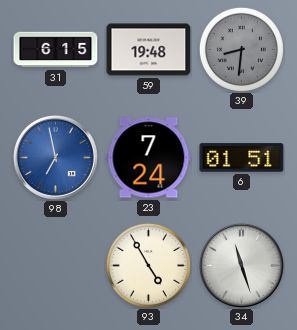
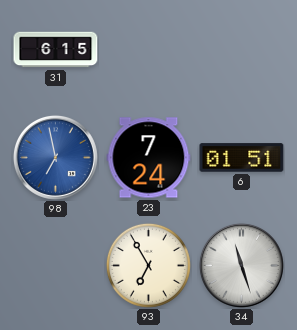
59: 19:48 -> none
39: 8:31 -> none
93: 4:55 -> 6:55
